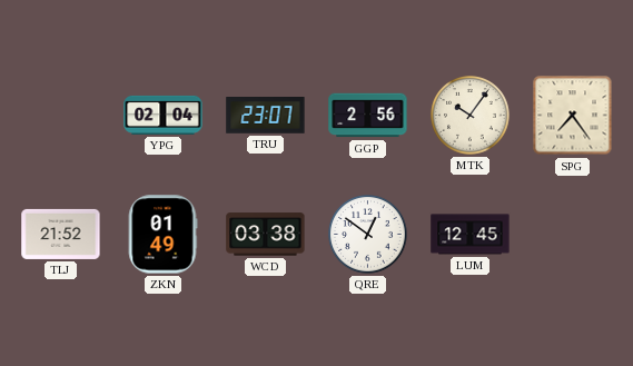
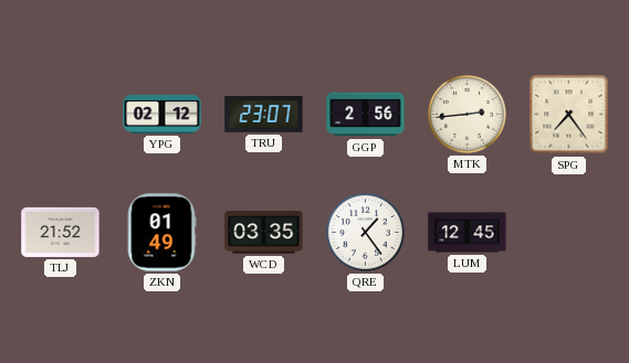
YPG: 02:04 -> 02:12
MTK: 10:06 -> 2:44
WCD: 03:38 -> 03:35
QRE: 12:51 -> 1:24
